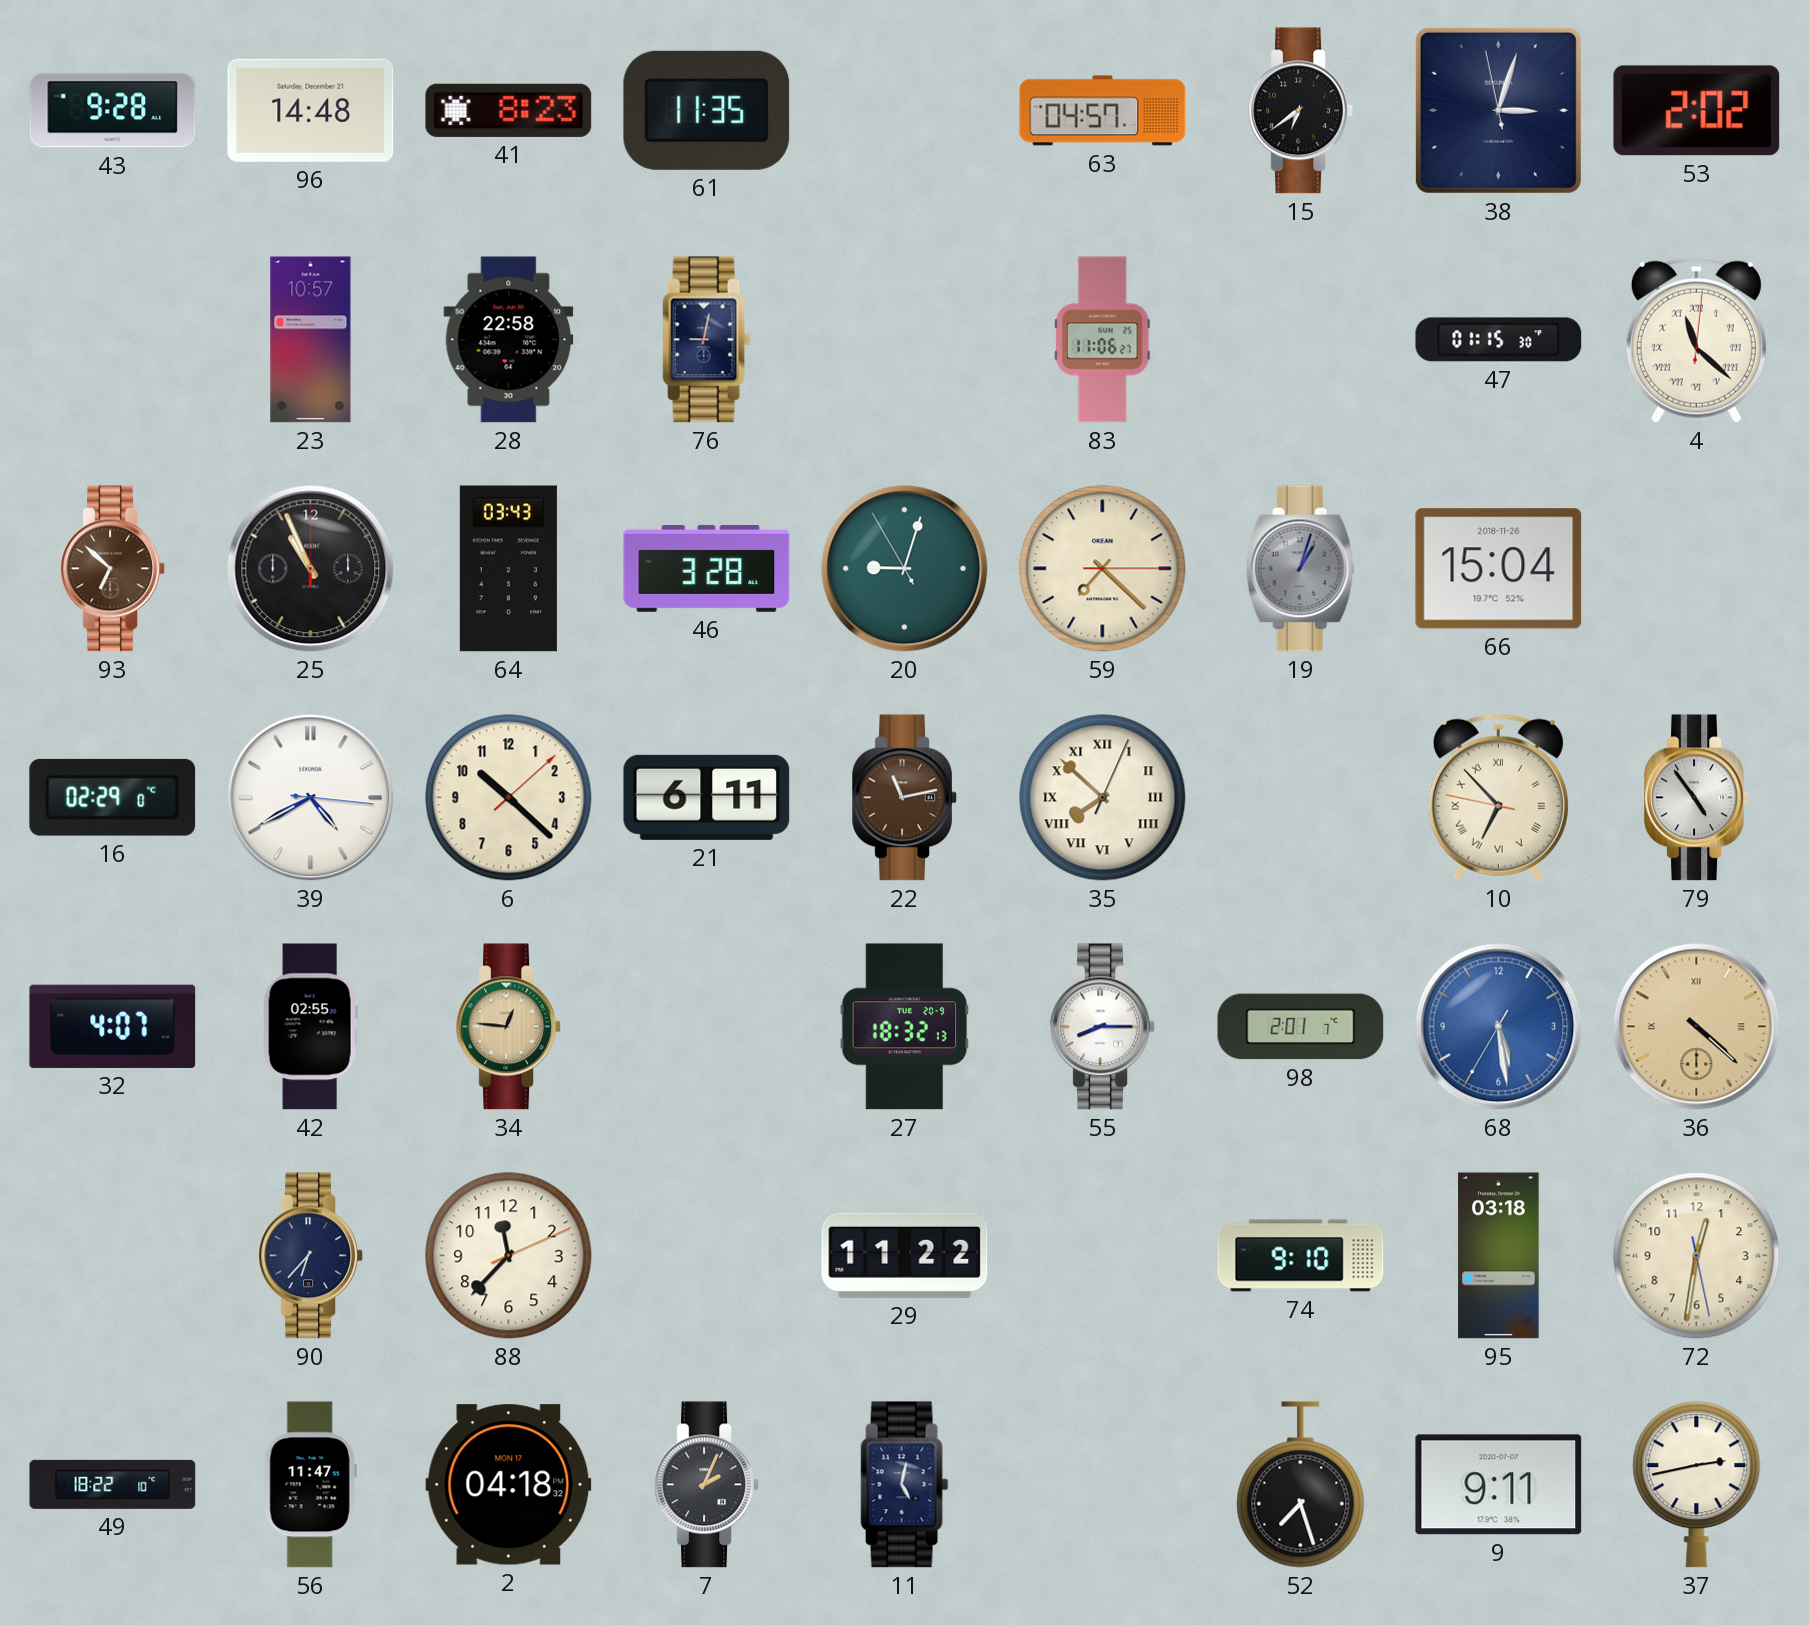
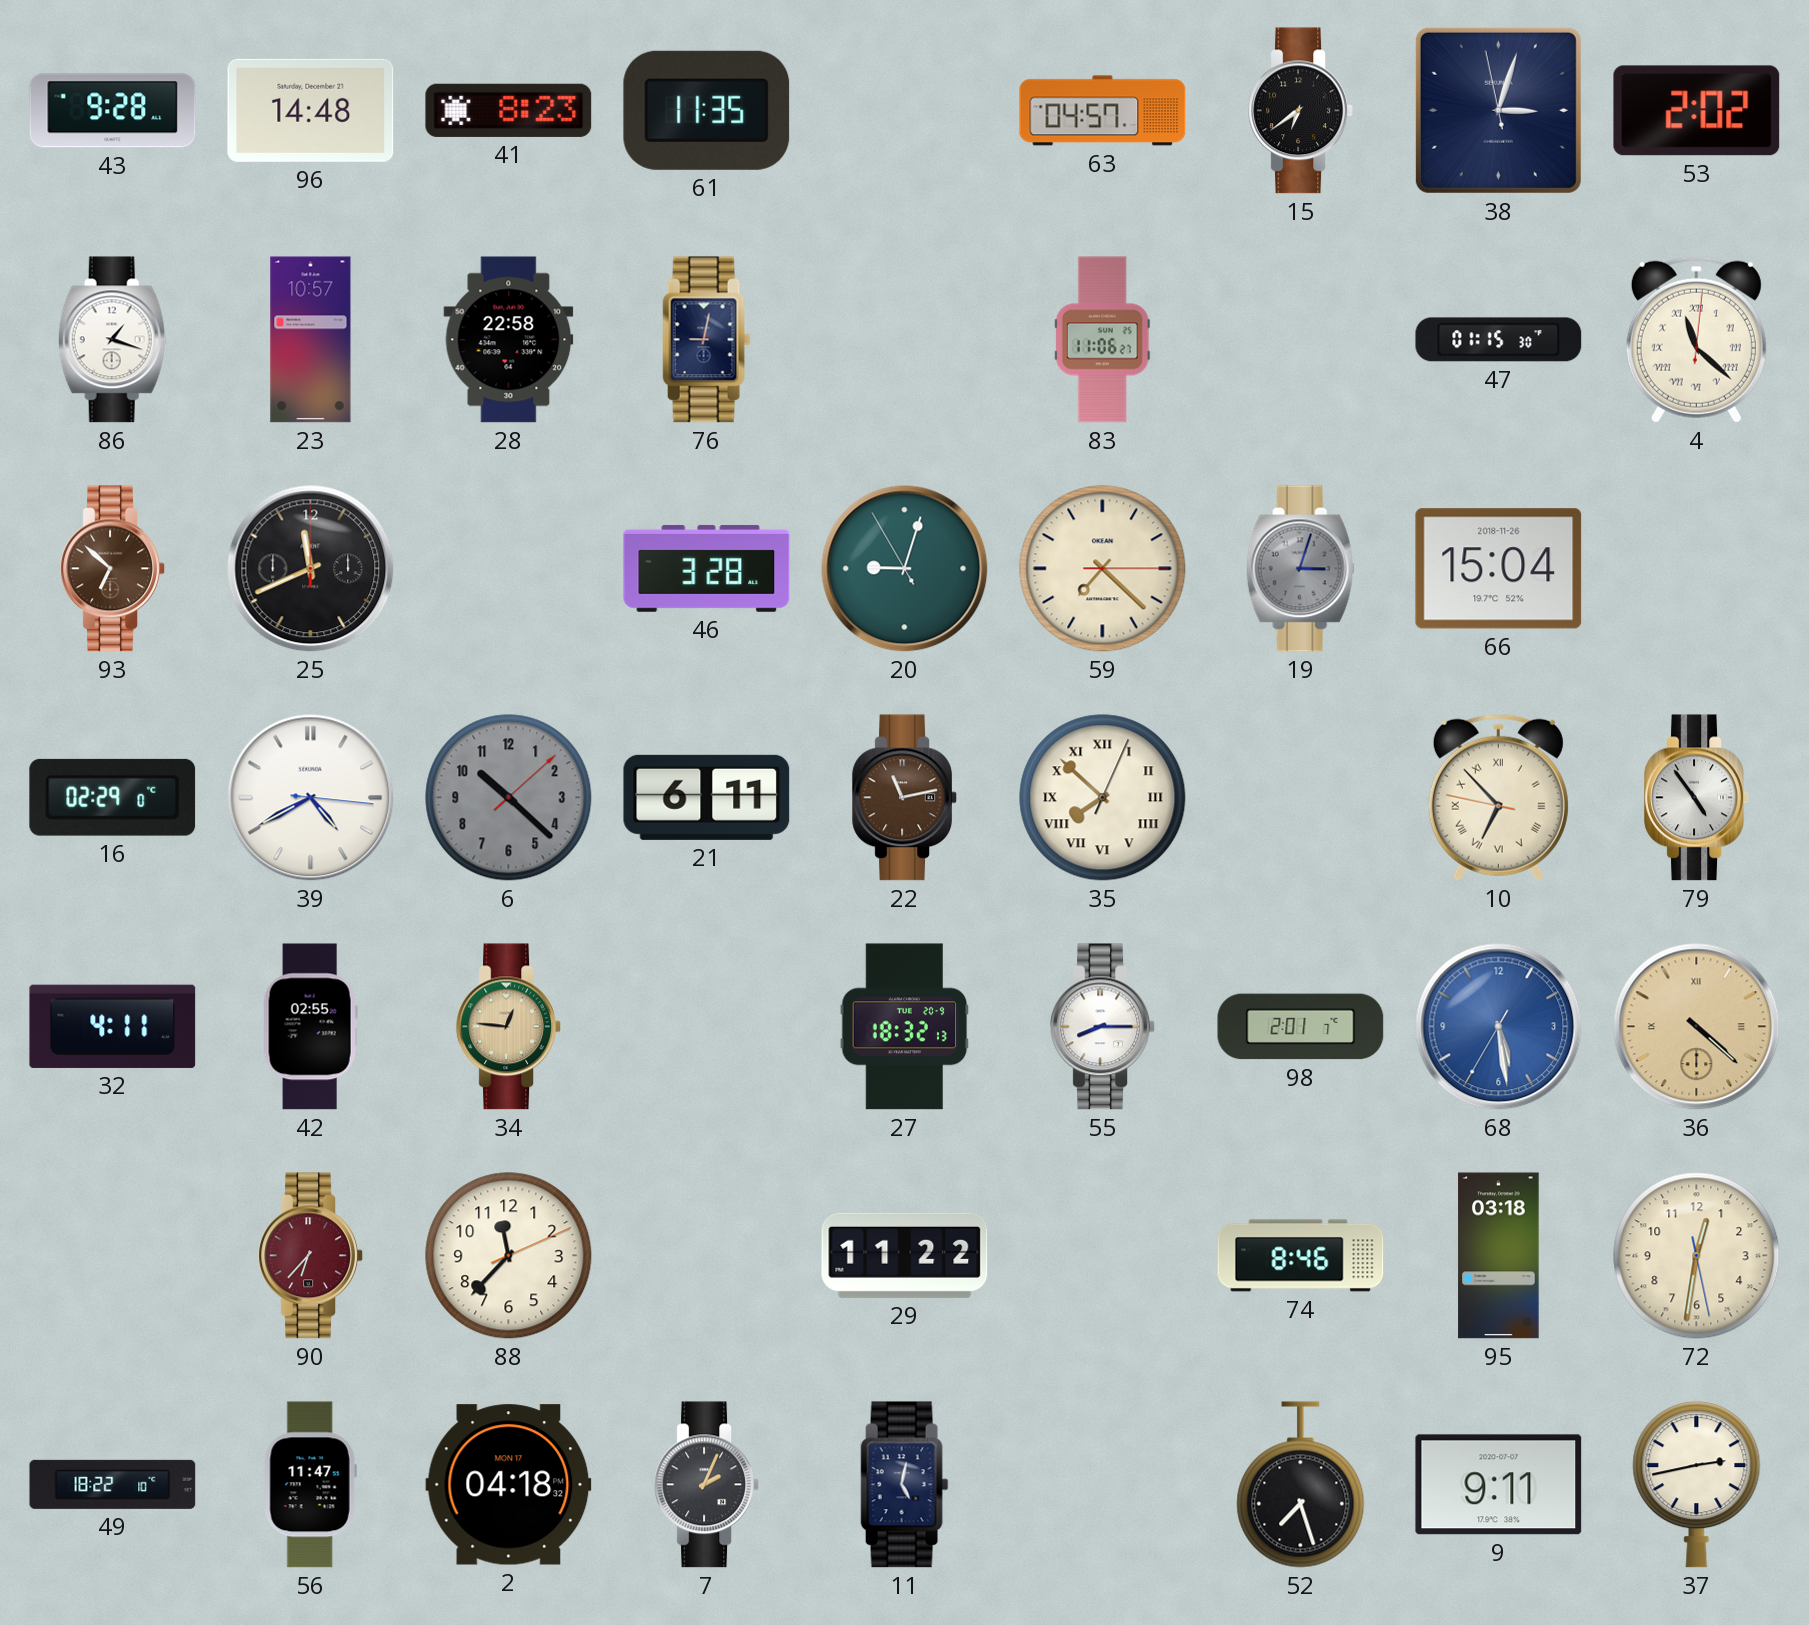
86: none -> 1:18
25: 10:56 -> 11:41
64: 03:43 -> none
19: 1:03 -> 3:03
6 dial: cream -> grey
32: 4:07 -> 4:11
90 dial: navy -> burgundy
74: 9:10 -> 8:46
